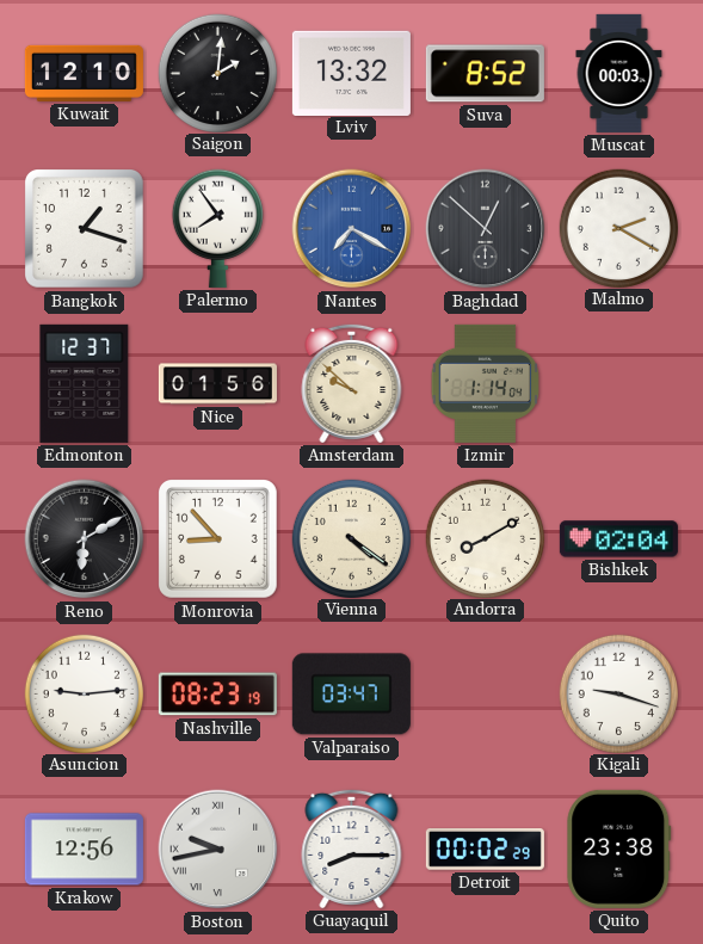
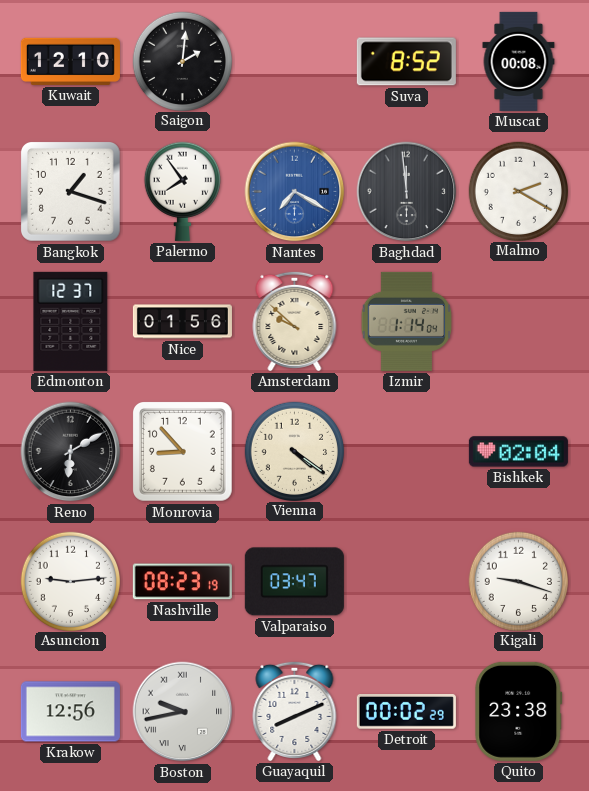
Lviv: 13:32 -> none
Muscat: 00:03 -> 00:08
Baghdad: 12:52 -> 11:59
Andorra: 8:10 -> none
Guayaquil: 8:15 -> 8:11
